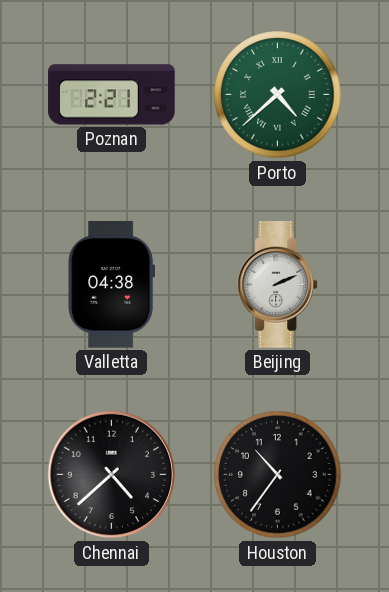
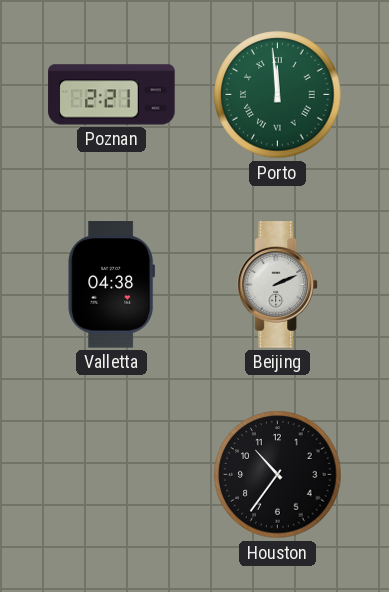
Porto: 4:38 -> 11:59
Chennai: 4:38 -> none
